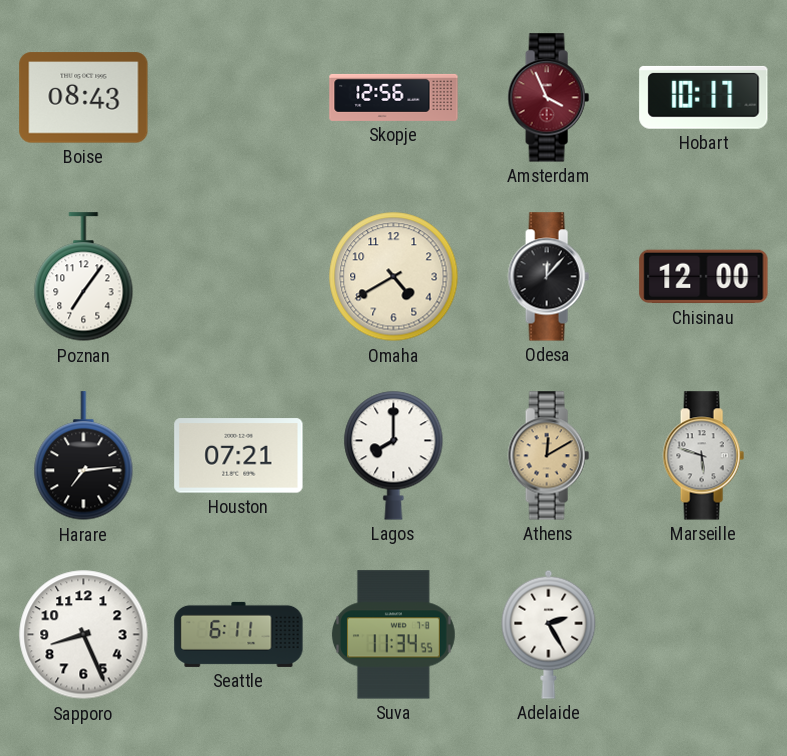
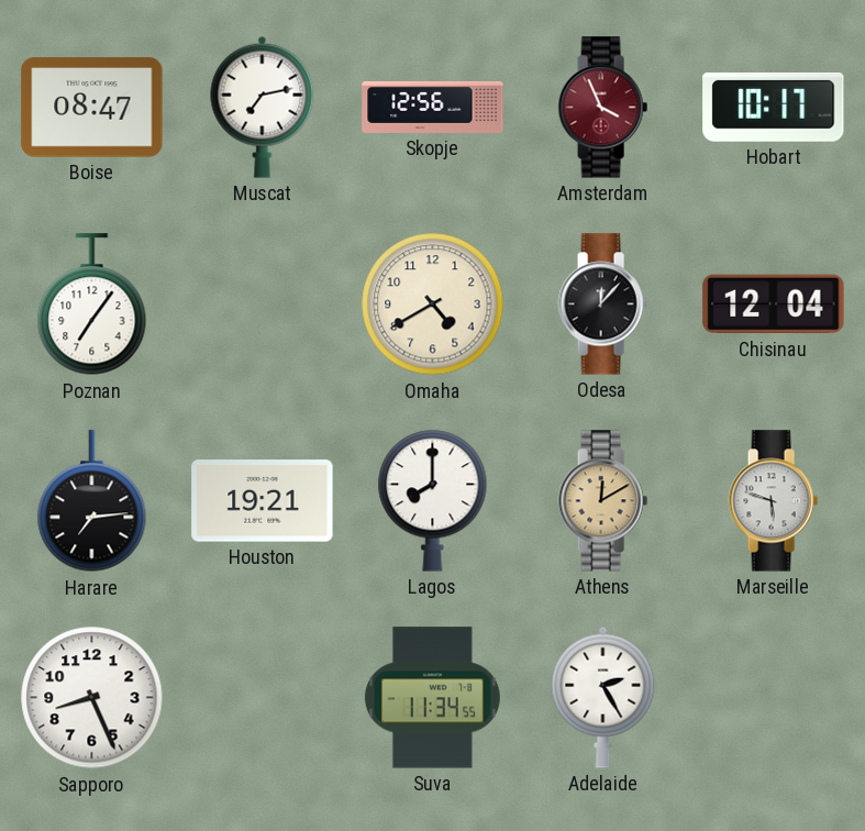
Boise: 08:43 -> 08:47
Muscat: none -> 7:13
Chisinau: 12:00 -> 12:04
Houston: 07:21 -> 19:21
Seattle: 6:11 -> none
